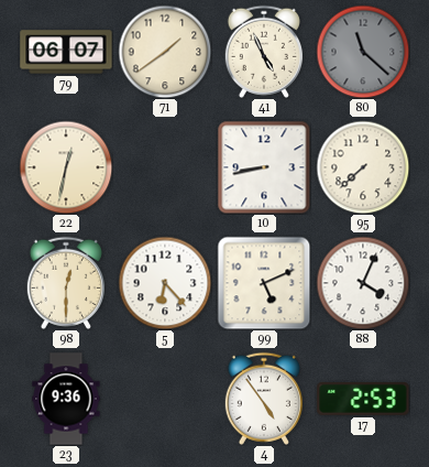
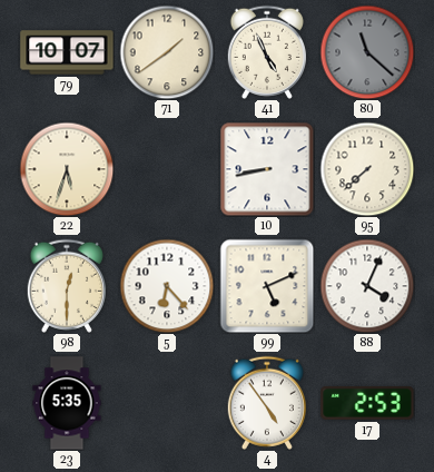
79: 06:07 -> 10:07
22: 12:32 -> 5:33
23: 9:36 -> 5:35
